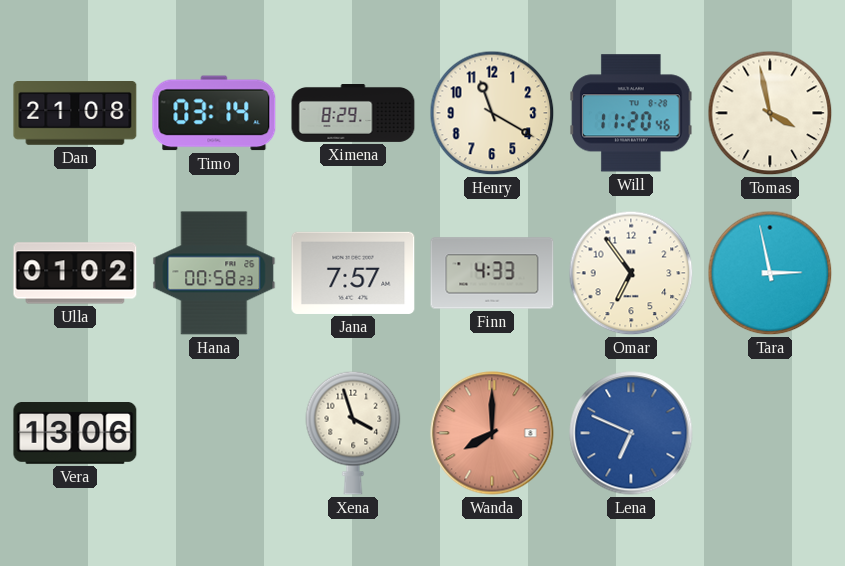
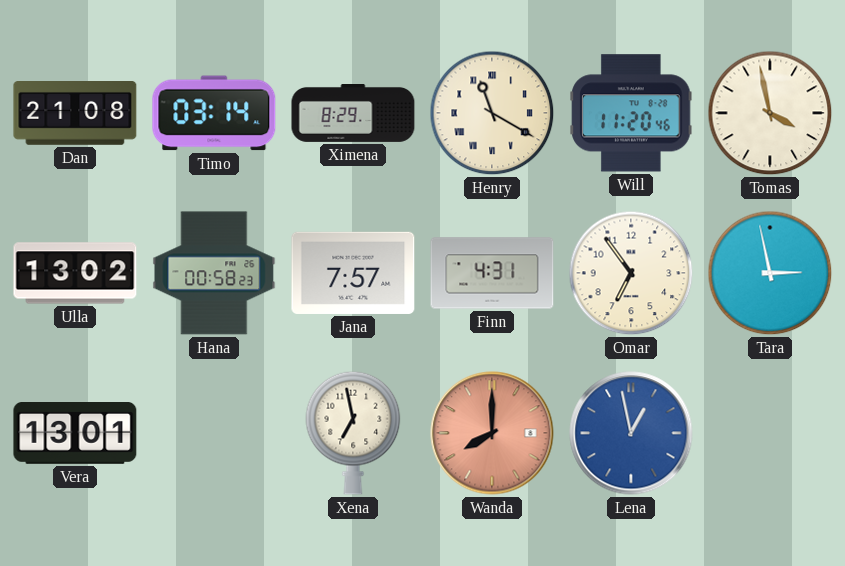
Henry numerals: Arabic -> Roman
Ulla: 01:02 -> 13:02
Finn: 4:33 -> 4:31
Vera: 13:06 -> 13:01
Xena: 3:57 -> 6:58
Lena: 6:49 -> 12:58
